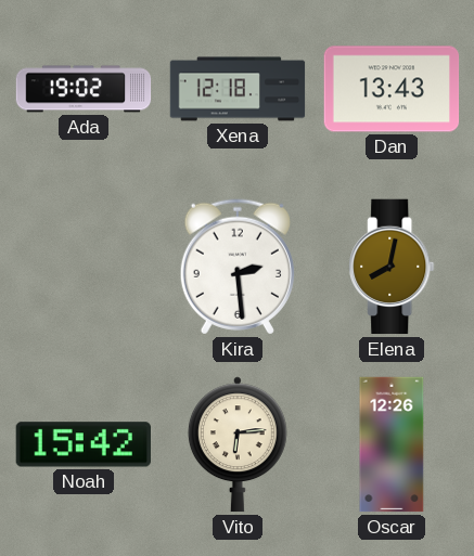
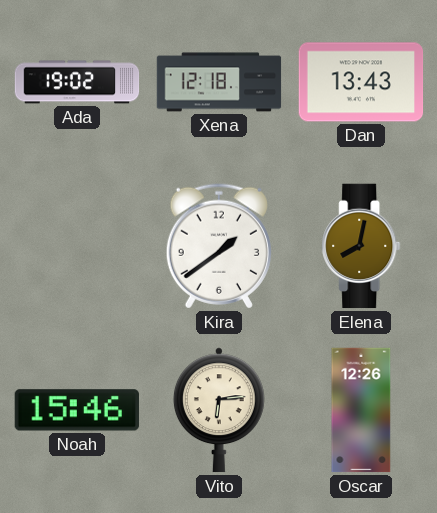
Kira: 2:29 -> 1:39
Noah: 15:42 -> 15:46
